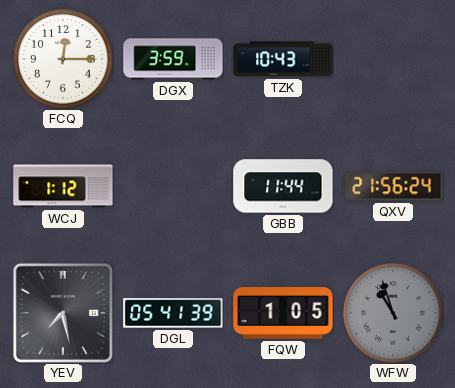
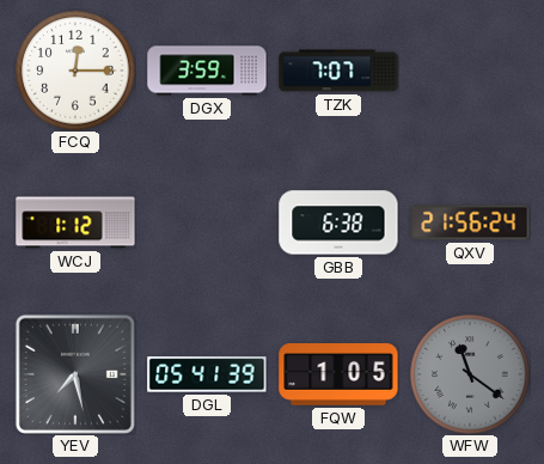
TZK: 10:43 -> 7:07
GBB: 11:44 -> 6:38
WFW: 10:57 -> 11:21
